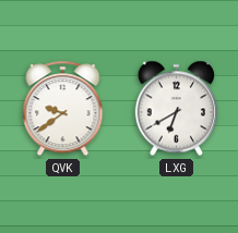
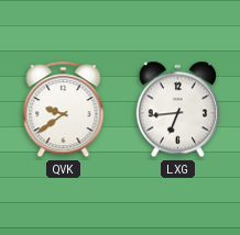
LXG: 6:40 -> 6:44
